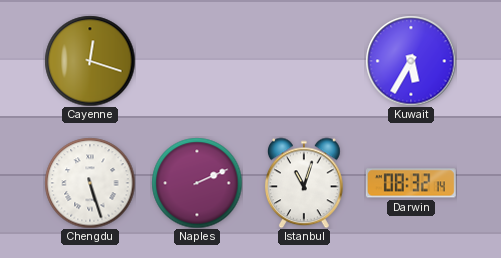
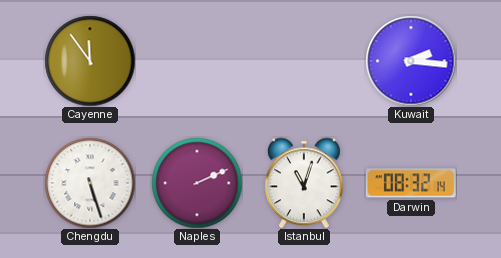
Cayenne: 12:18 -> 11:54
Kuwait: 5:35 -> 2:16
